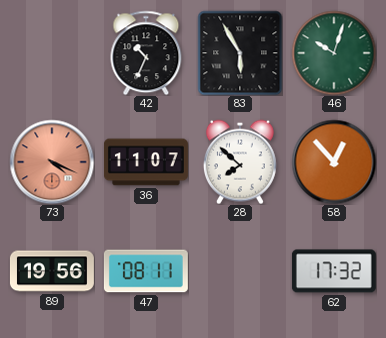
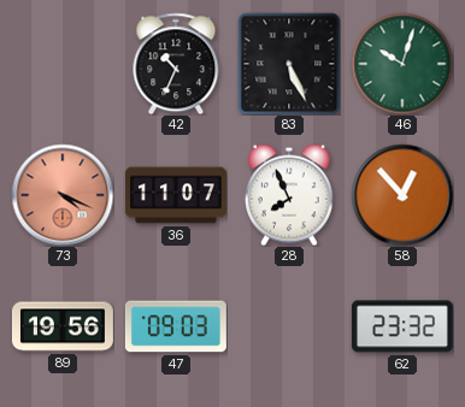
83: 5:55 -> 5:26
28: 7:52 -> 7:56
47: 08:11 -> 09:03
62: 17:32 -> 23:32
